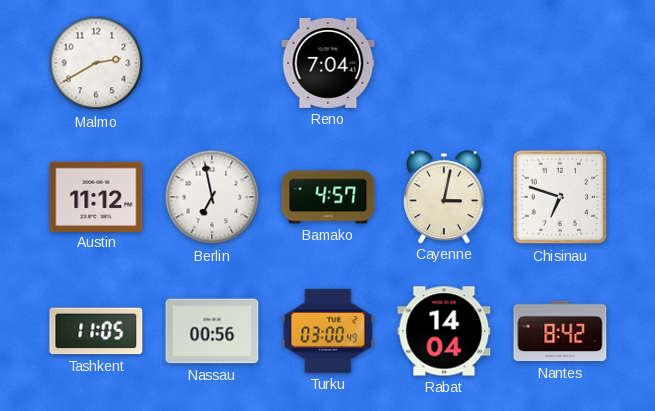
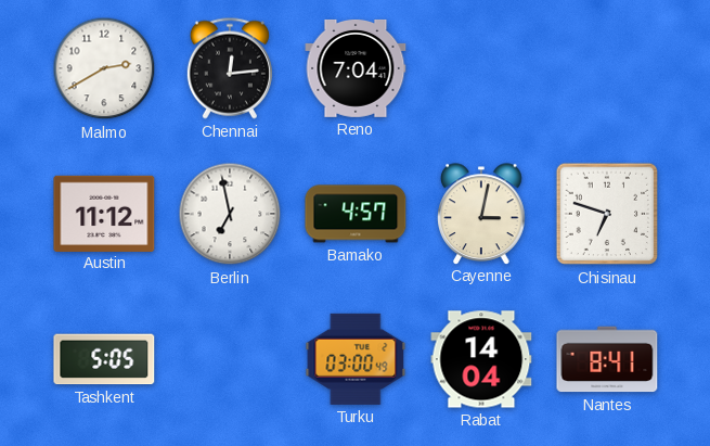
Chennai: none -> 12:14
Tashkent: 11:05 -> 5:05
Nassau: 00:56 -> none
Nantes: 8:42 -> 8:41
